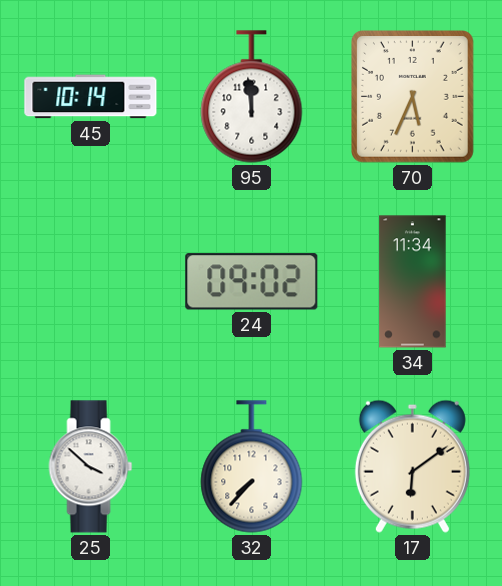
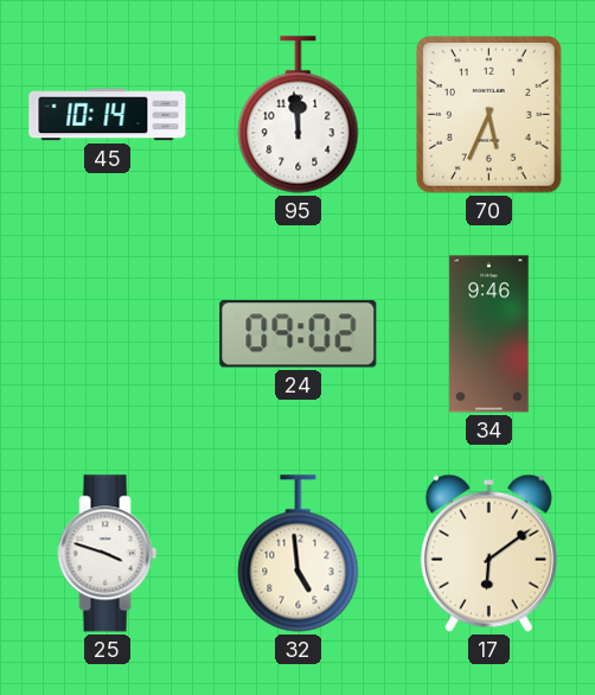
34: 11:34 -> 9:46
25: 3:52 -> 3:48
32: 7:37 -> 4:59
